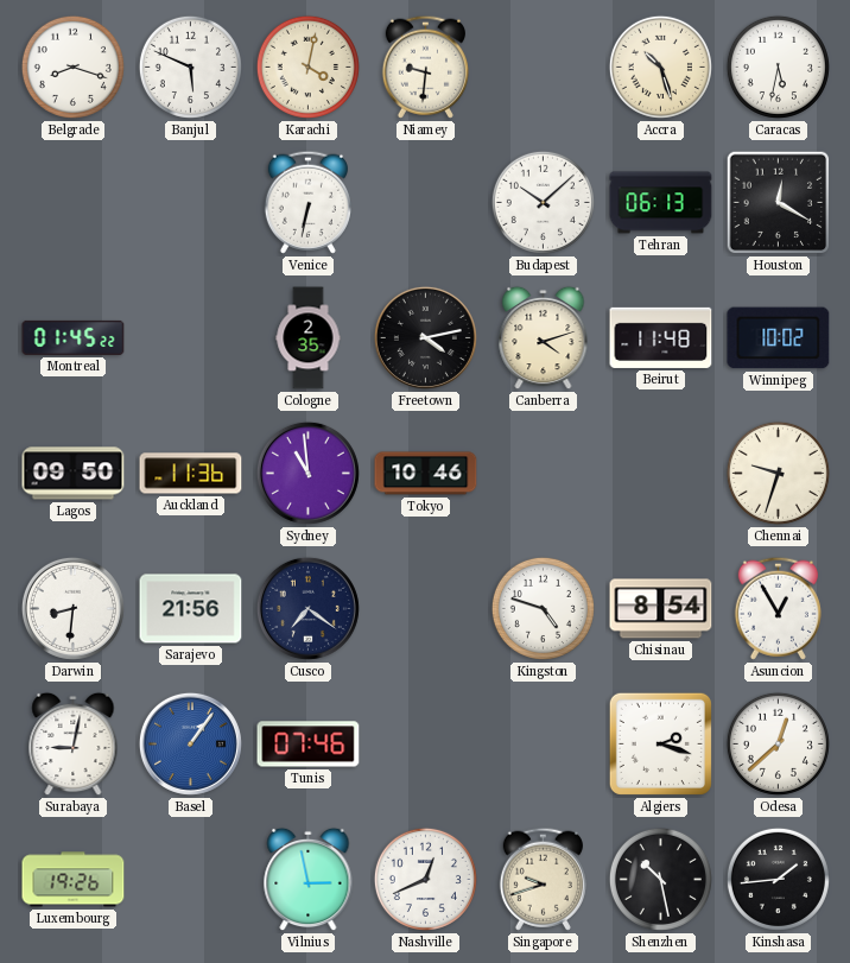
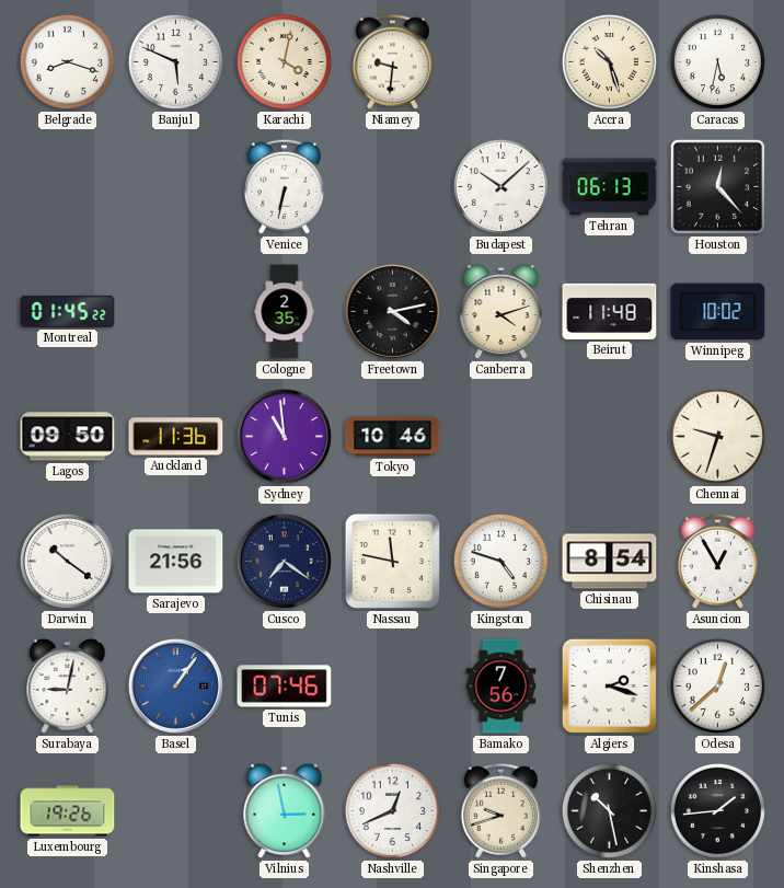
Houston: 12:20 -> 12:23
Darwin: 8:31 -> 10:21
Nassau: none -> 11:47
Bamako: none -> 7:56
